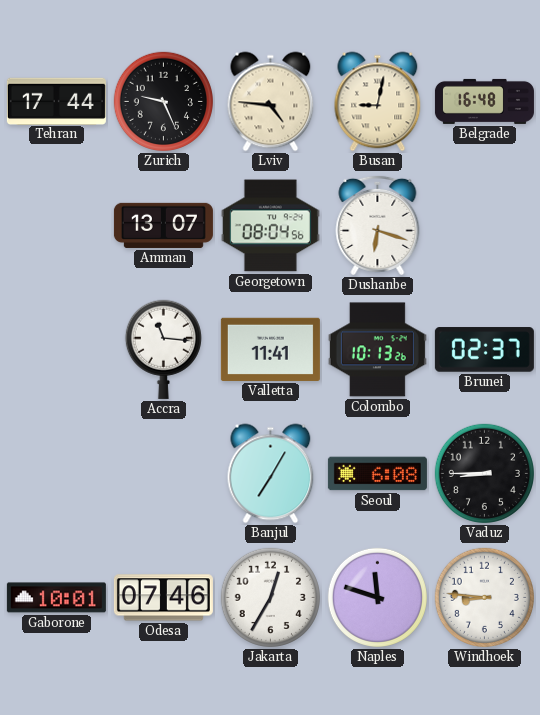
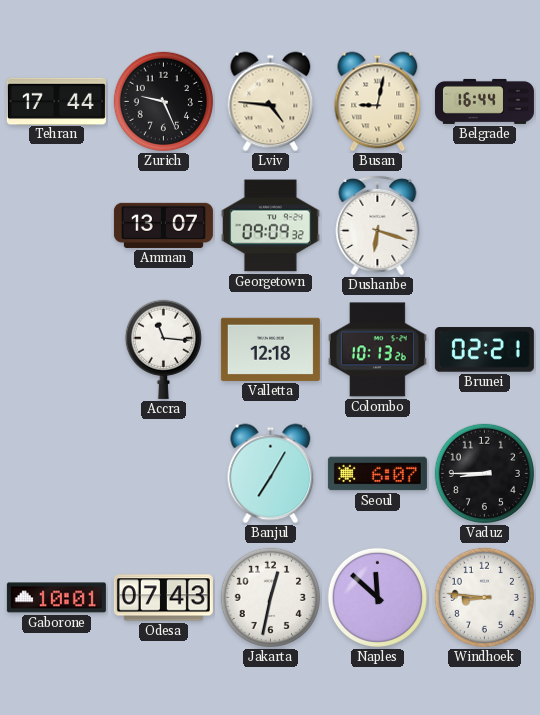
Belgrade: 16:48 -> 16:44
Georgetown: 08:04 -> 09:09
Valletta: 11:41 -> 12:18
Brunei: 02:37 -> 02:21
Seoul: 6:08 -> 6:07
Odesa: 07:46 -> 07:43
Jakarta: 12:35 -> 12:32
Naples: 11:48 -> 11:52
